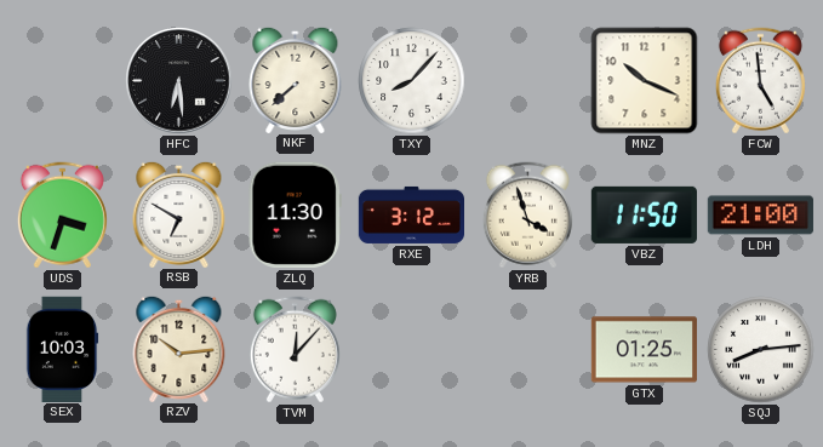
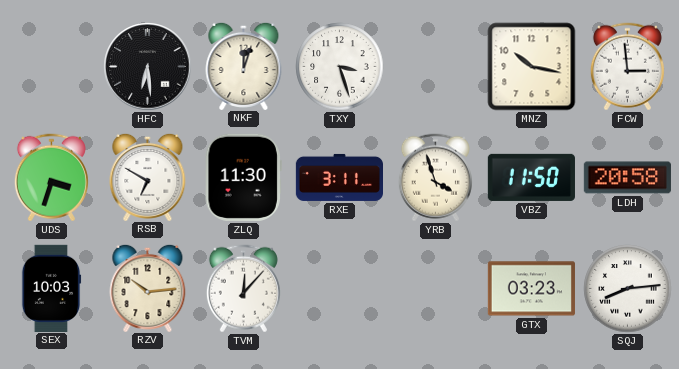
NKF: 7:38 -> 12:03
TXY: 8:07 -> 3:27
MNZ: 10:19 -> 10:17
FCW: 4:59 -> 2:59
RXE: 3:12 -> 3:11
LDH: 21:00 -> 20:58
GTX: 01:25 -> 03:23
